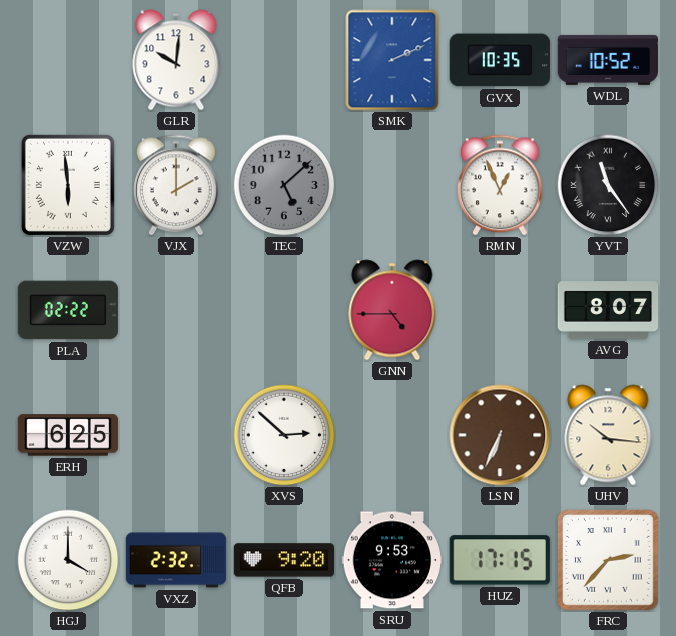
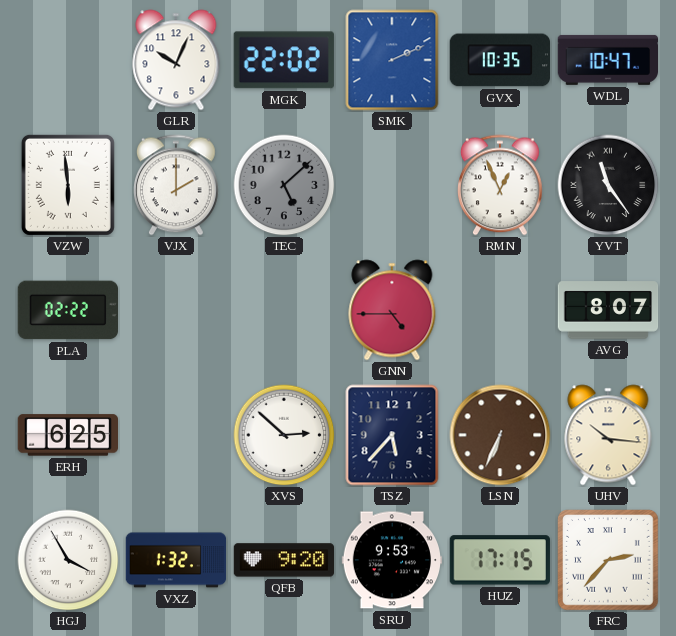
GLR: 10:01 -> 10:04
MGK: none -> 22:02
WDL: 10:52 -> 10:47
TSZ: none -> 5:37
HGJ: 4:00 -> 3:55
VXZ: 2:32 -> 1:32
